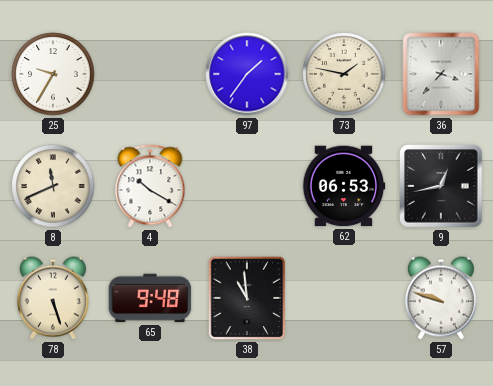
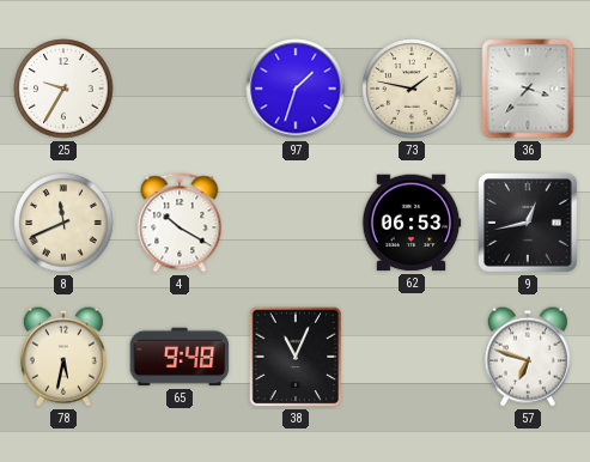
97: 1:36 -> 1:33
78: 5:27 -> 5:32
38: 10:59 -> 11:04
57: 9:48 -> 6:48
